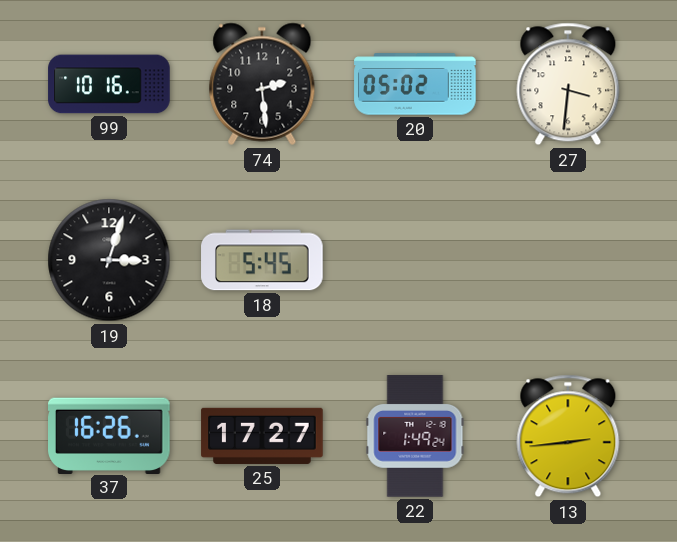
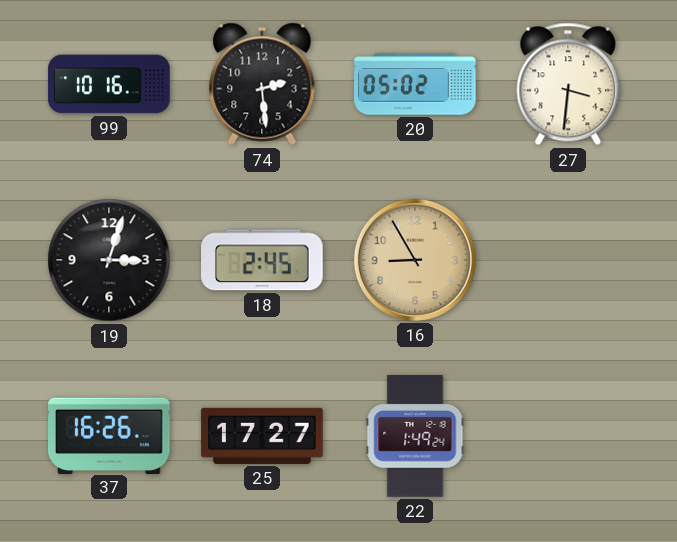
18: 5:45 -> 2:45
16: none -> 8:55
13: 2:44 -> none
